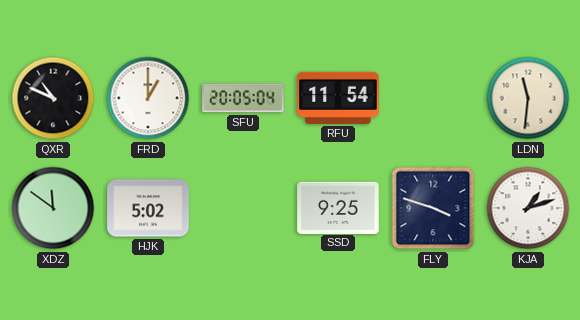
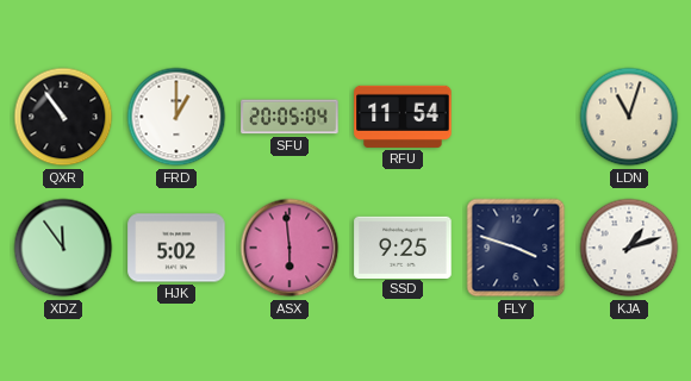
QXR: 10:49 -> 10:54
LDN: 11:31 -> 11:03
XDZ: 11:51 -> 11:54
ASX: none -> 5:59
